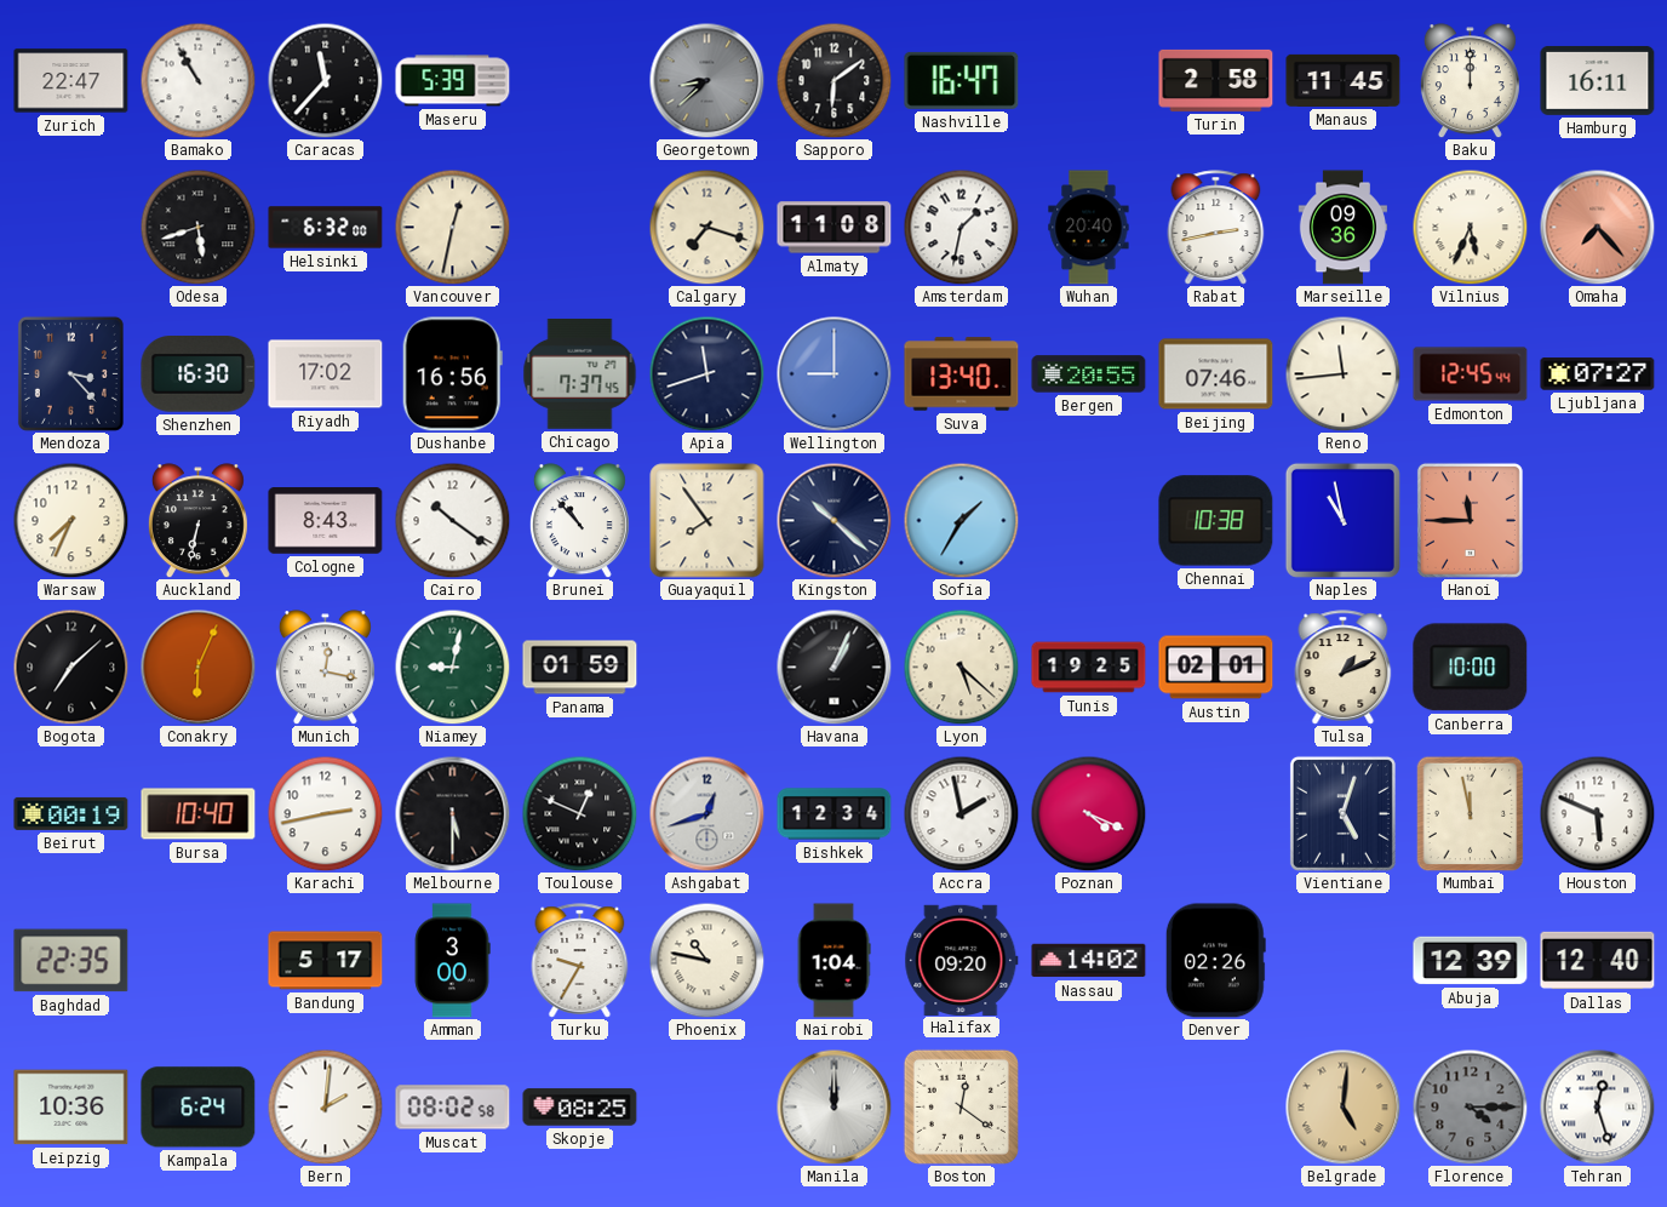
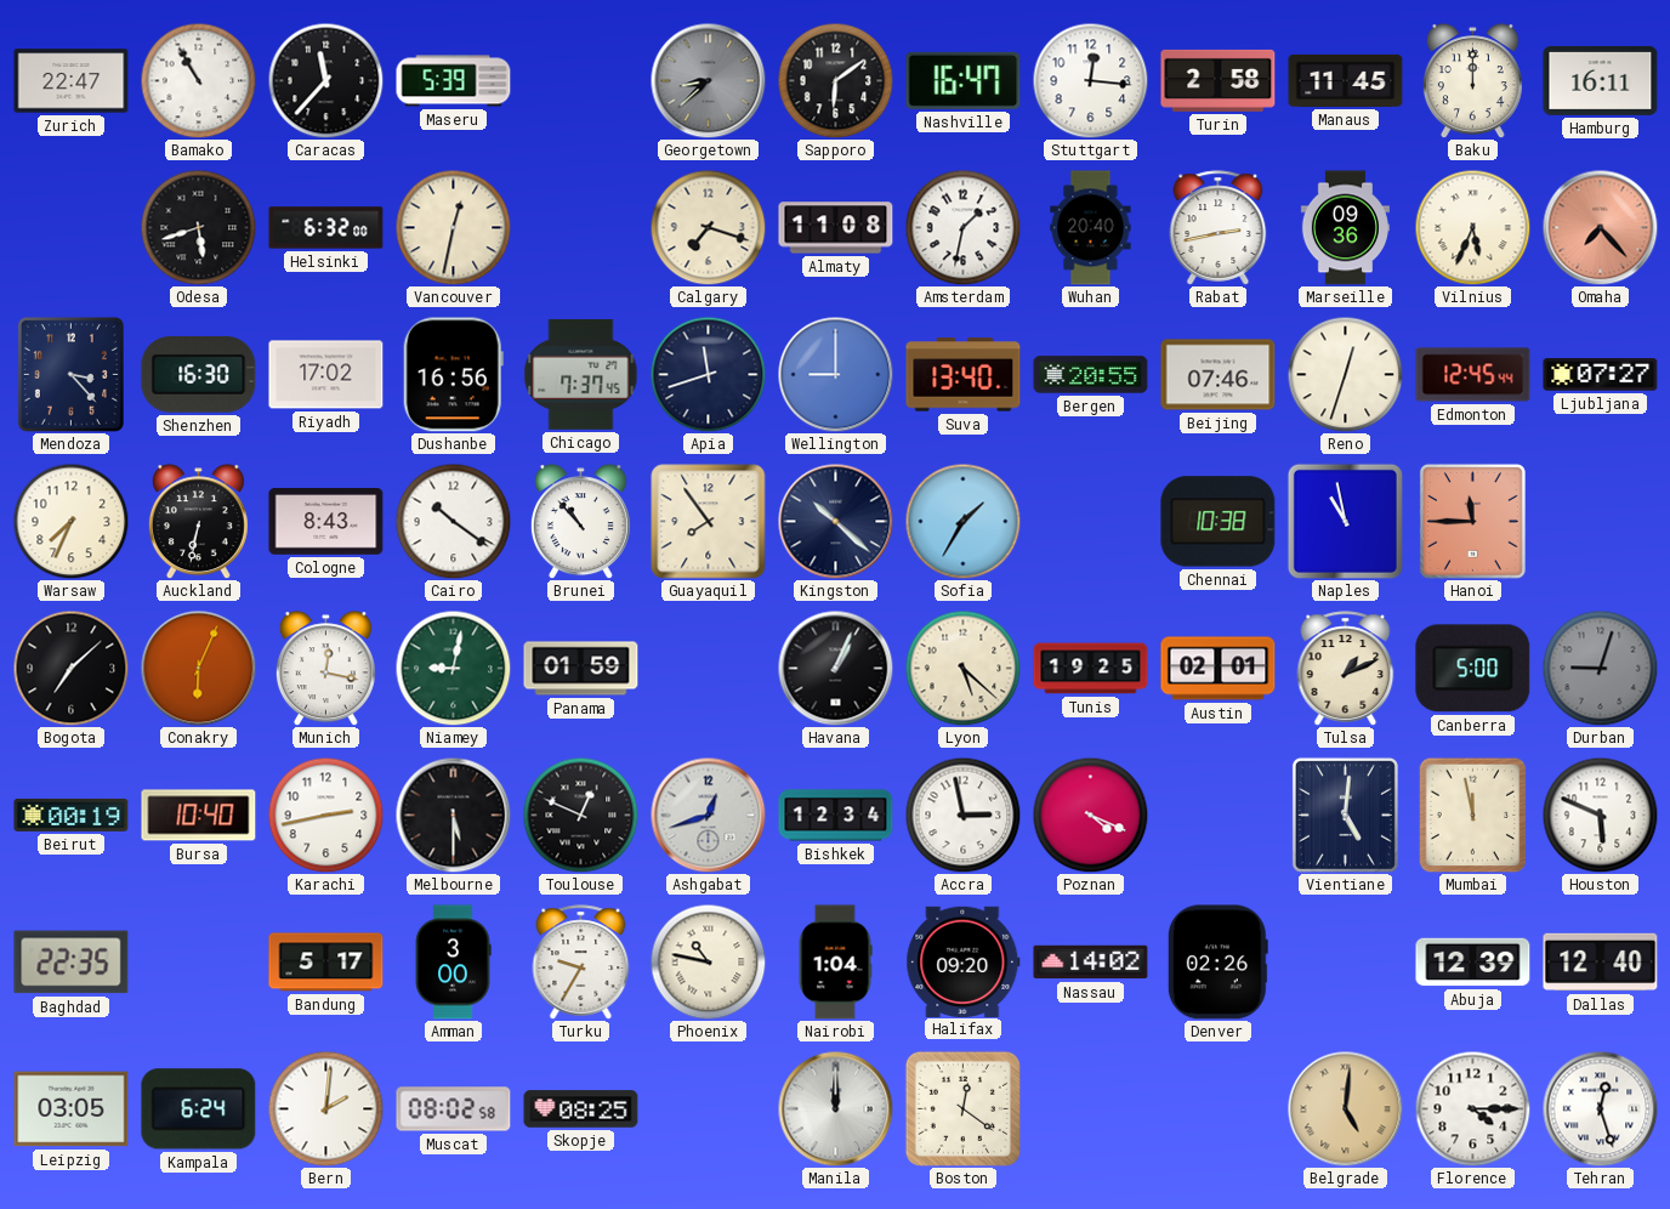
Stuttgart: none -> 12:16
Reno: 11:44 -> 12:33
Canberra: 10:00 -> 5:00
Durban: none -> 9:03
Accra: 1:58 -> 2:58
Vientiane: 5:03 -> 5:01
Leipzig: 10:36 -> 03:05
Florence dial: grey -> white
